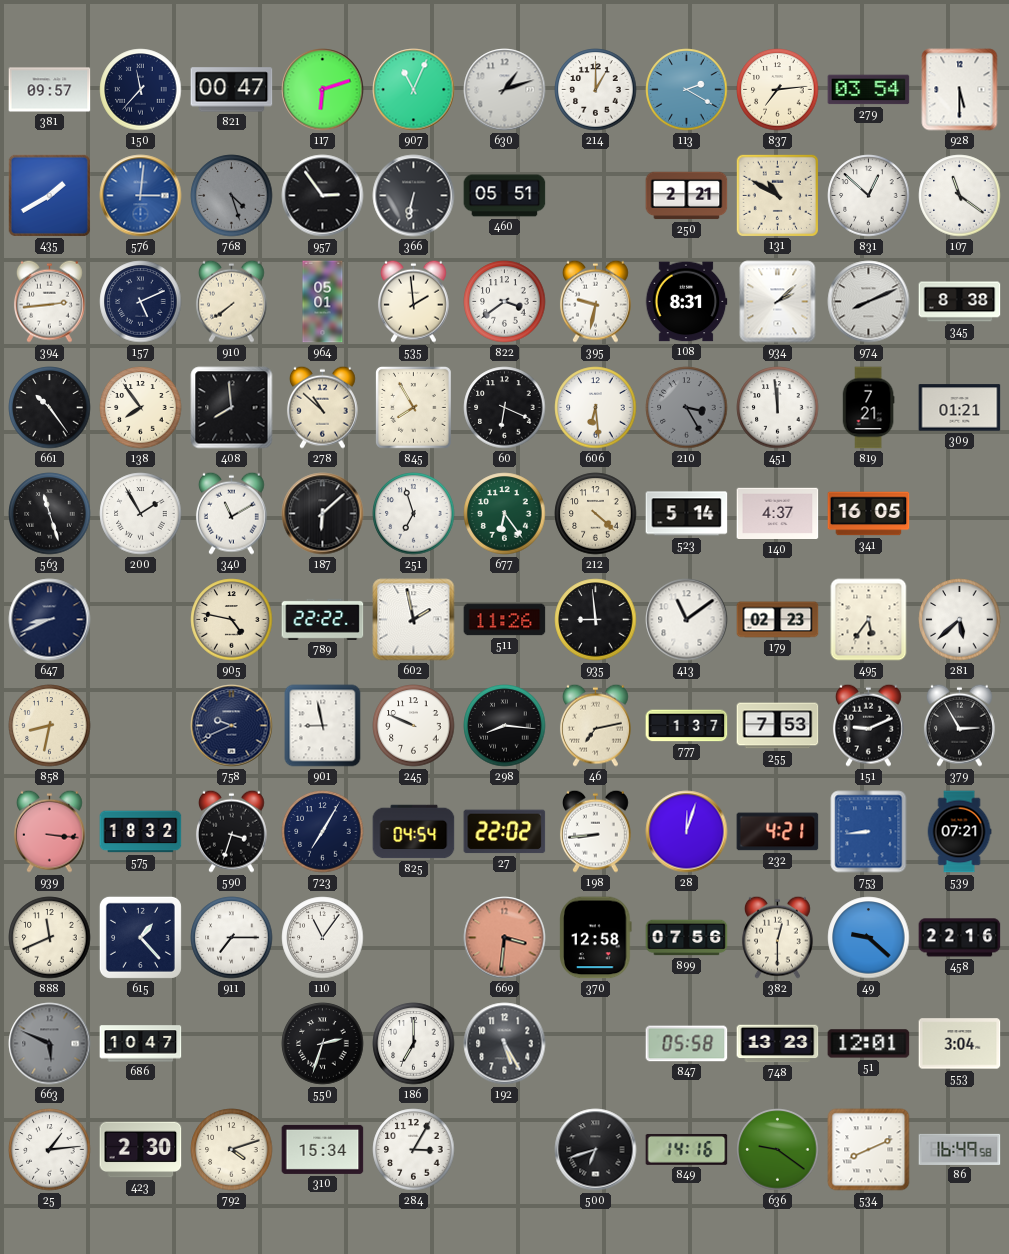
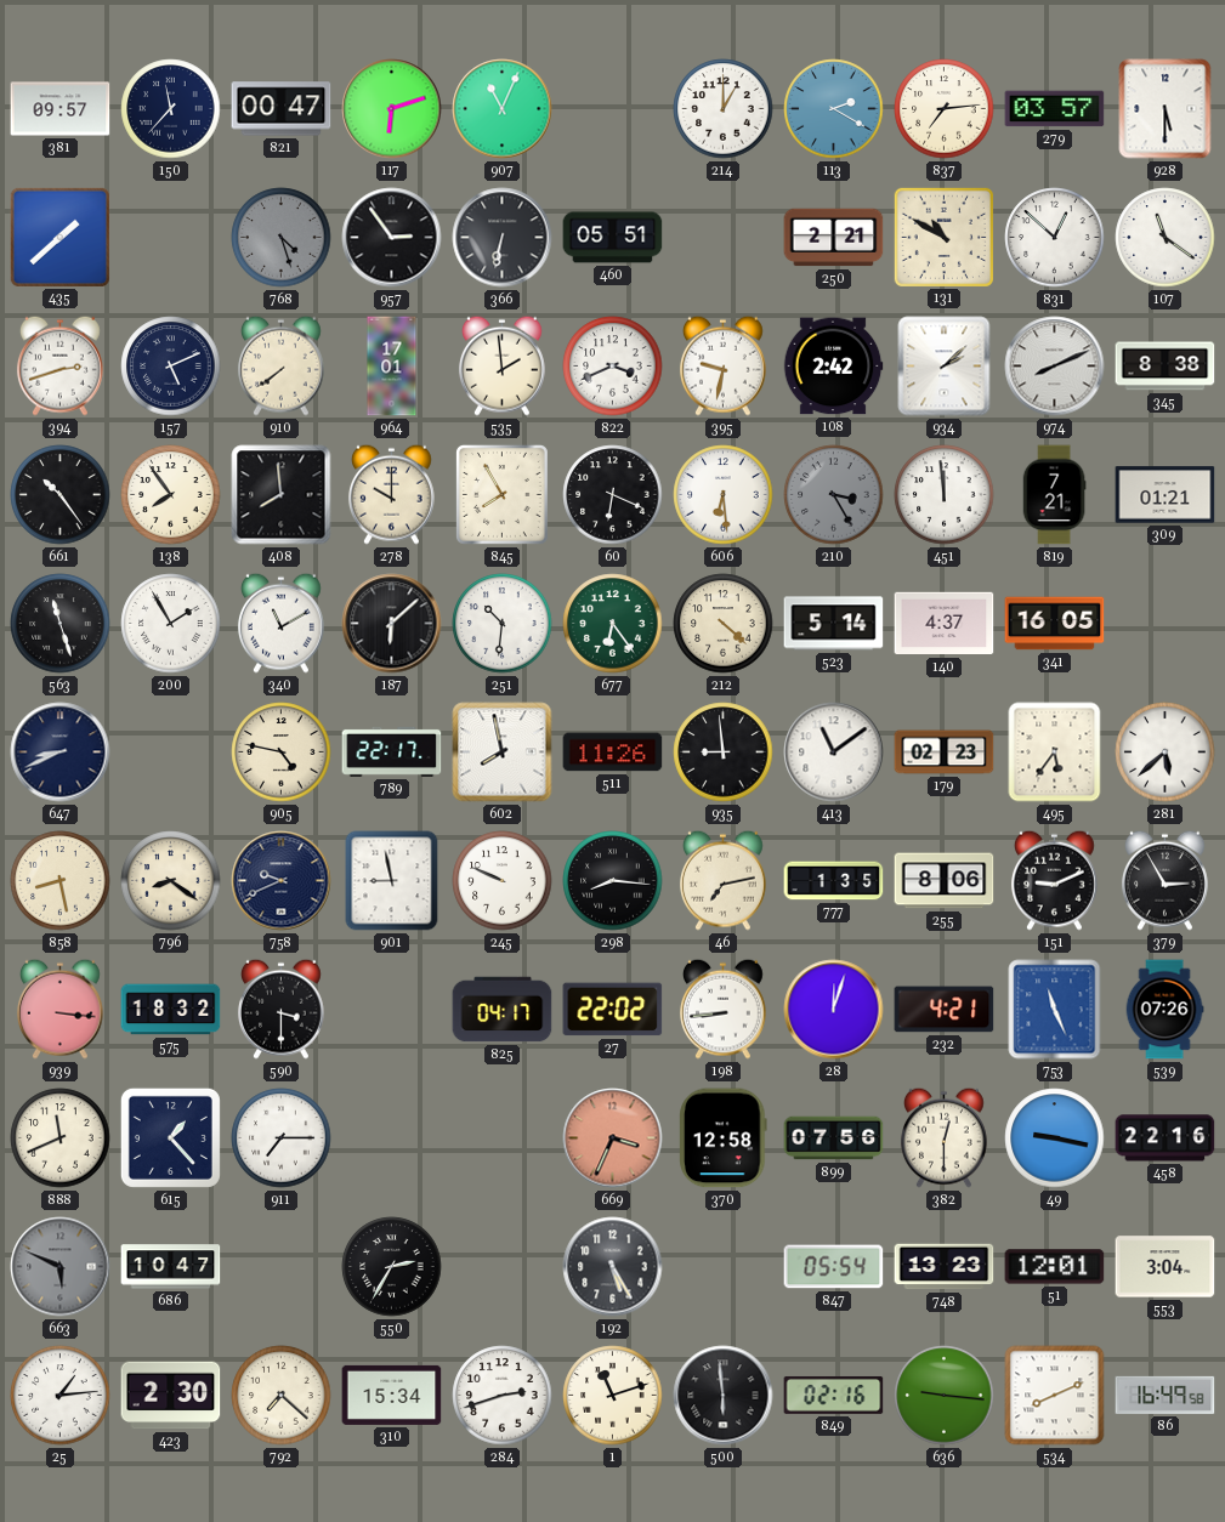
630: 1:12 -> none
279: 03:54 -> 03:57
435: 1:40 -> 1:38
576: 3:01 -> none
394: 2:44 -> 2:42
964: 05:01 -> 17:01
822: 3:39 -> 3:41
108: 8:31 -> 2:42
278: 10:52 -> 10:00
251: 6:57 -> 10:31
789: 22:22 -> 22:17
602: 1:58 -> 7:58
858: 8:32 -> 8:28
796: none -> 8:21
777: 1:37 -> 1:35
255: 7:53 -> 8:06
590: 3:33 -> 3:30
723: 7:05 -> none
825: 04:54 -> 04:17
753: 8:44 -> 11:26
539: 07:21 -> 07:26
110: 11:06 -> none
669: 3:31 -> 3:34
49: 9:22 -> 9:17
550: 2:33 -> 2:35
186: 7:00 -> none
847: 05:58 -> 05:54
792: 4:12 -> 7:22
284: 3:05 -> 2:42
1: none -> 11:12
500: 6:42 -> 5:59
849: 14:16 -> 02:16
636: 9:21 -> 9:16
